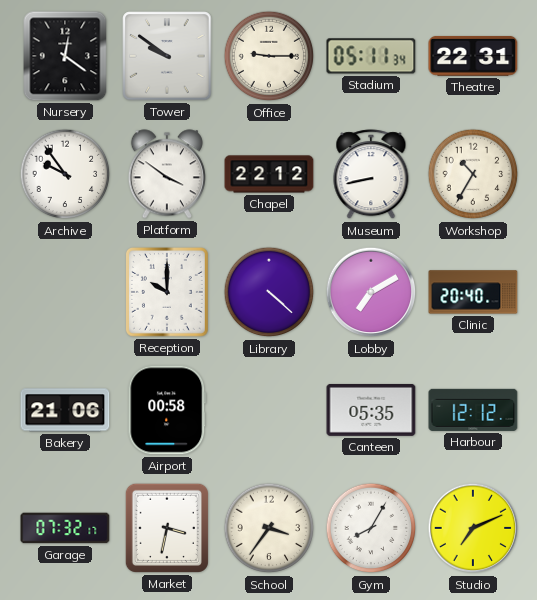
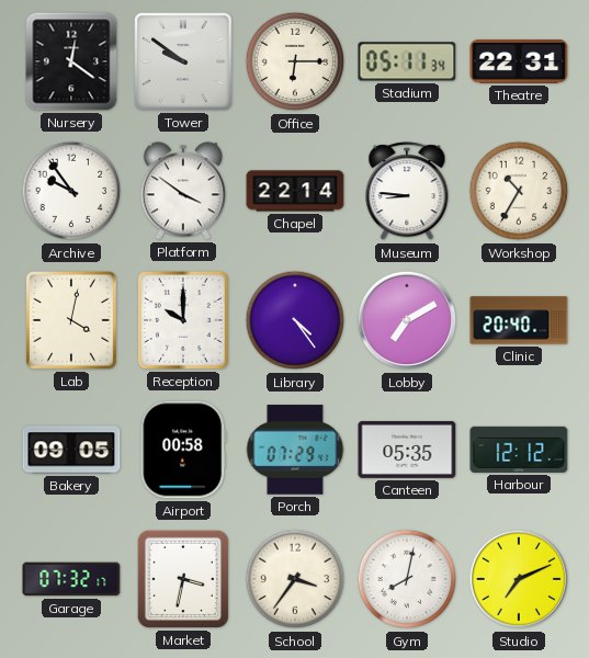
Office: 9:15 -> 6:15
Chapel: 22:12 -> 22:14
Museum: 8:43 -> 8:46
Lab: none -> 4:02
Library: 4:22 -> 4:24
Bakery: 21:06 -> 09:05
Porch: none -> 07:29
Gym: 8:05 -> 8:02
